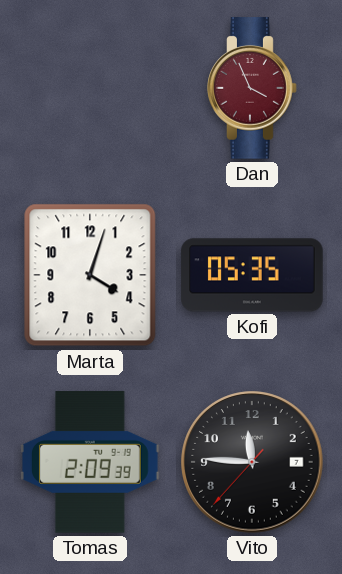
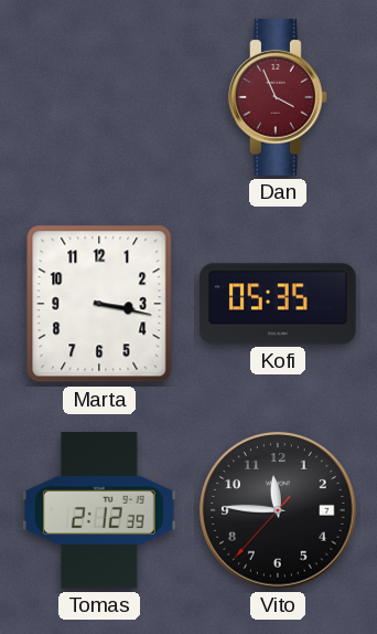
Marta: 4:03 -> 3:17
Tomas: 2:09 -> 2:12
